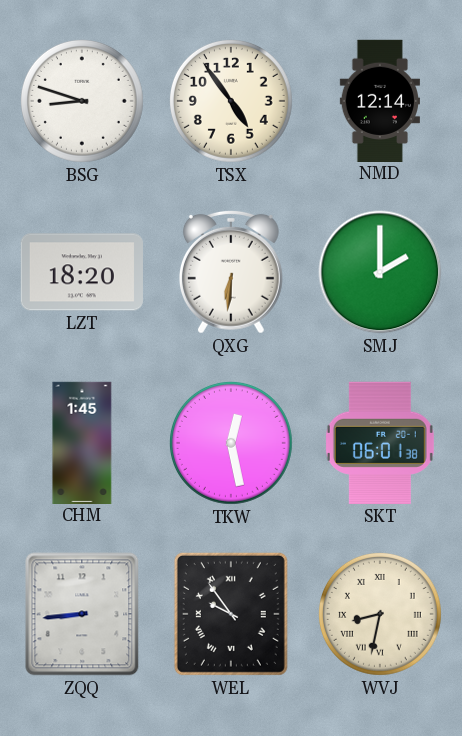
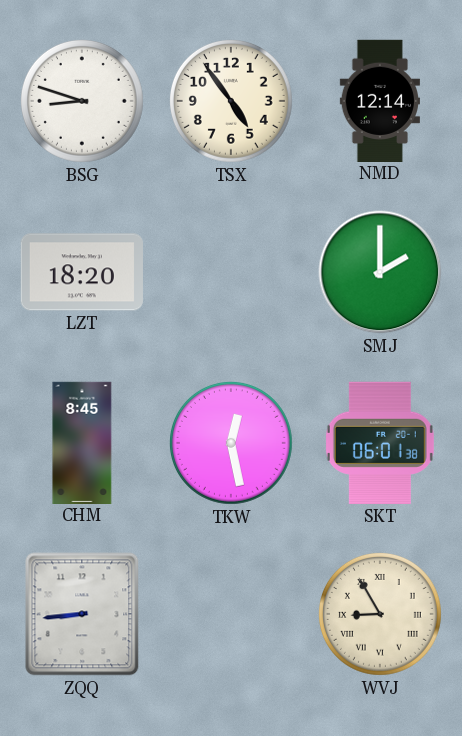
QXG: 6:31 -> none
CHM: 1:45 -> 8:45
WEL: 9:54 -> none
WVJ: 8:32 -> 8:55
